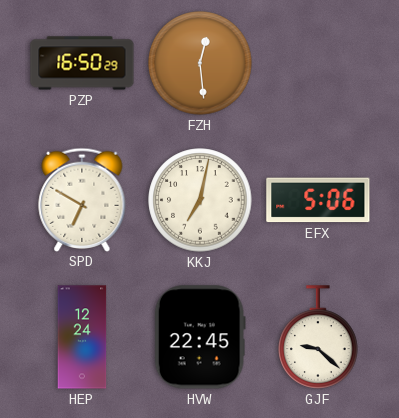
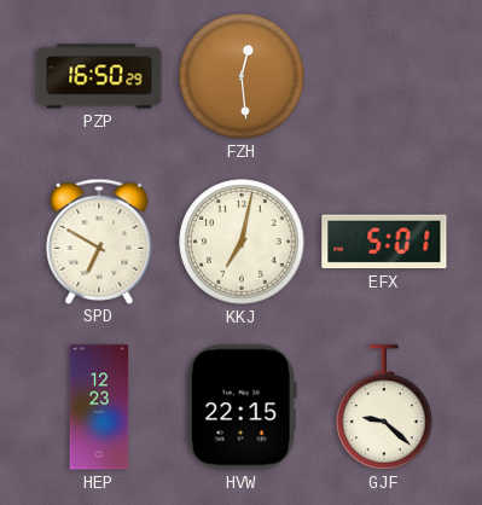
EFX: 5:06 -> 5:01
HEP: 12:24 -> 12:23
HVW: 22:45 -> 22:15
